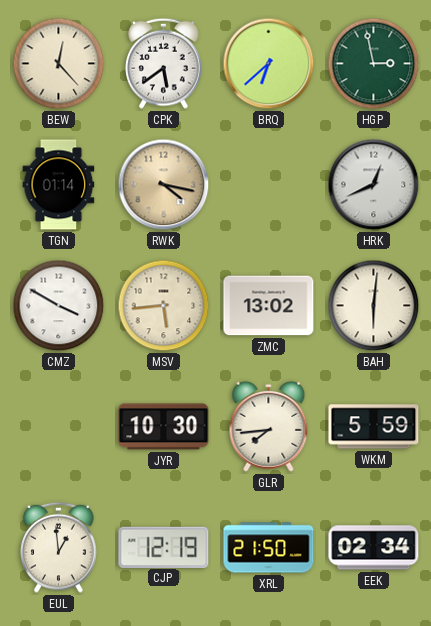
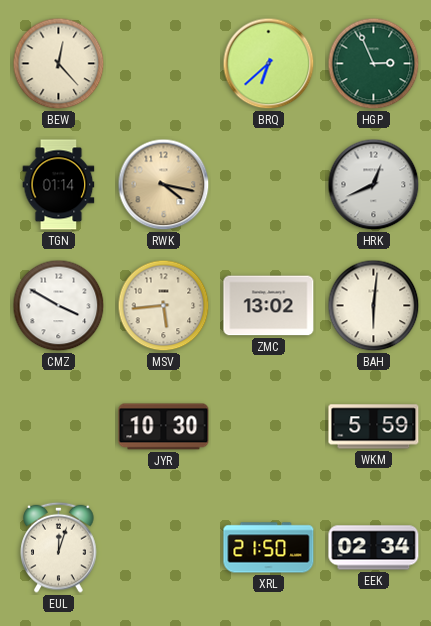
CPK: 5:39 -> none
HGP: 2:58 -> 2:56
GLR: 7:44 -> none
EUL: 12:59 -> 12:03
CJP: 12:19 -> none
